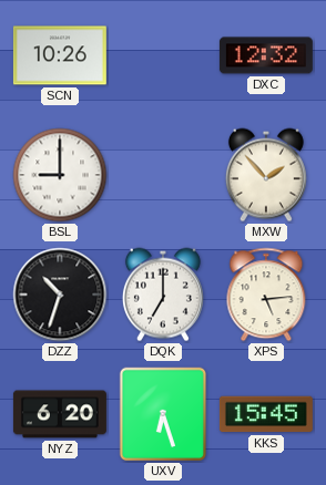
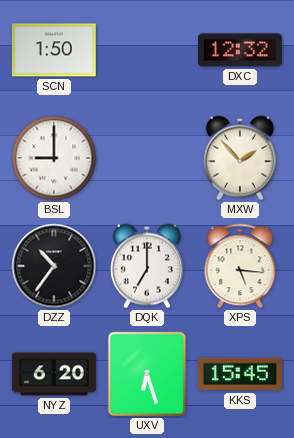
SCN: 10:26 -> 1:50
DZZ: 10:33 -> 10:36
XPS: 5:14 -> 5:16
